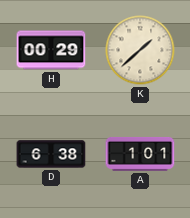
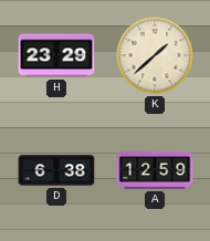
H: 00:29 -> 23:29
A: 1:01 -> 12:59
